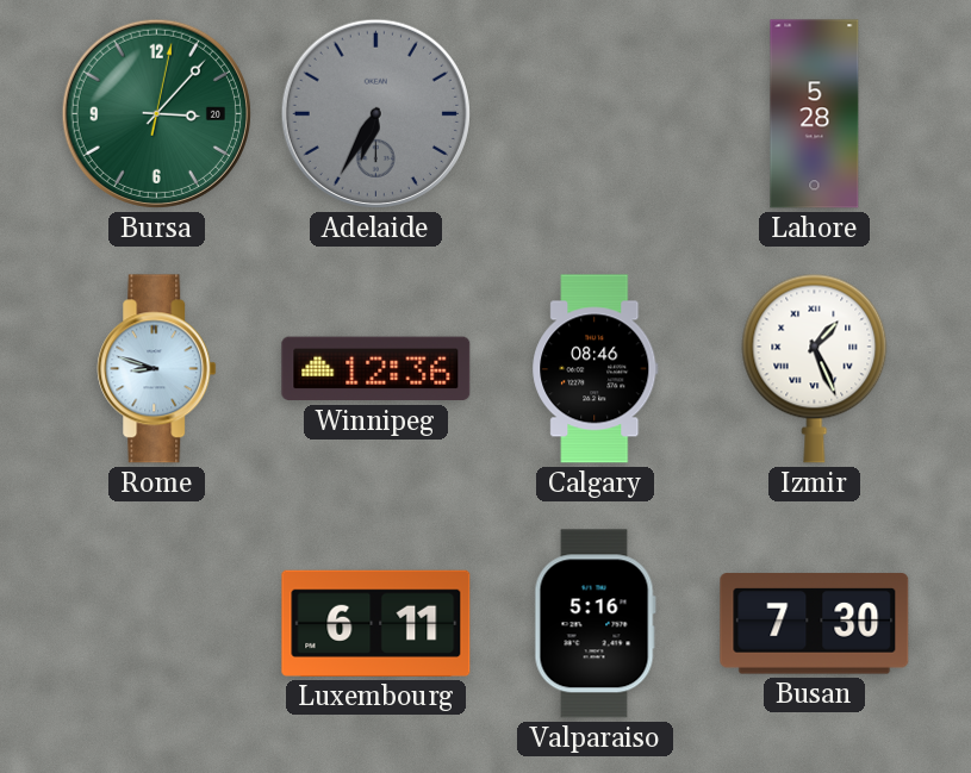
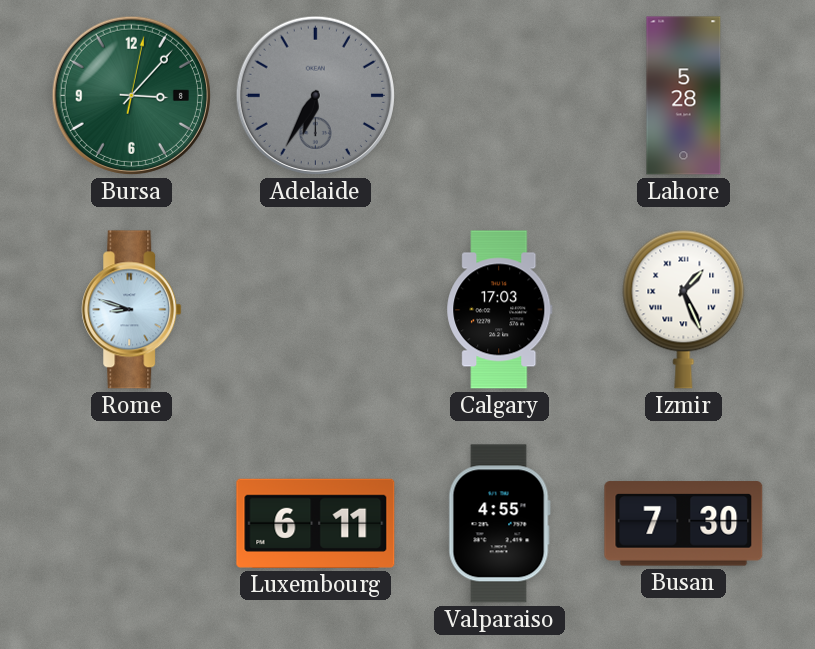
Bursa date: 20 -> 8
Winnipeg: 12:36 -> none
Calgary: 08:46 -> 17:03
Valparaiso: 5:16 -> 4:55
